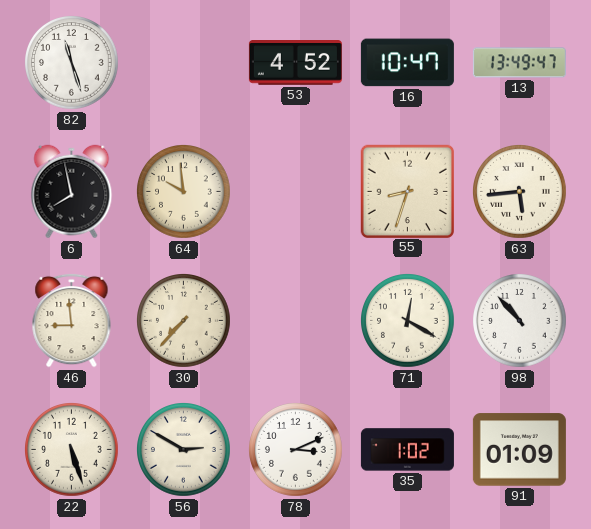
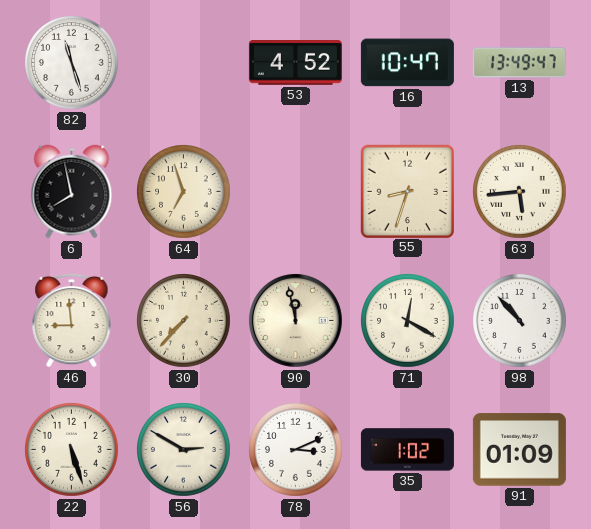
64: 9:59 -> 6:57
90: none -> 11:58
